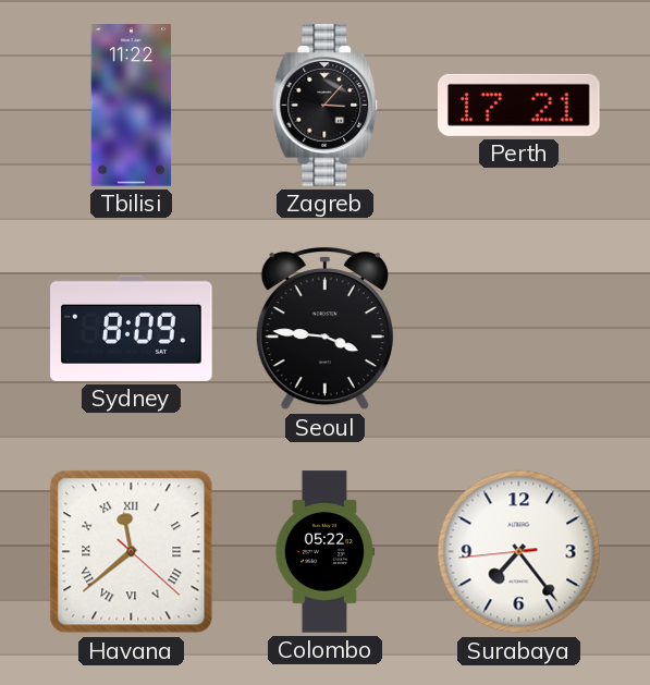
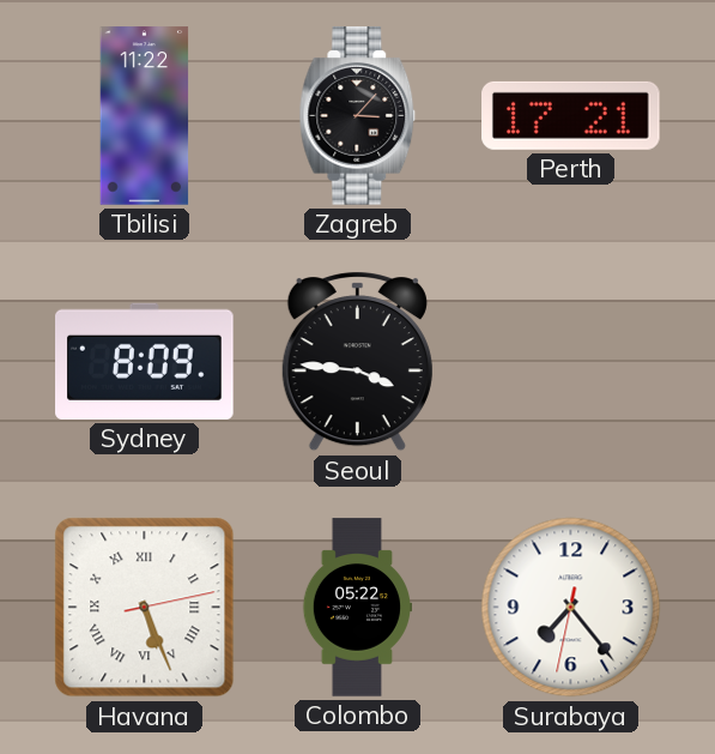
Havana: 11:38 -> 5:26
Surabaya: 7:23:44 -> 7:23:32
